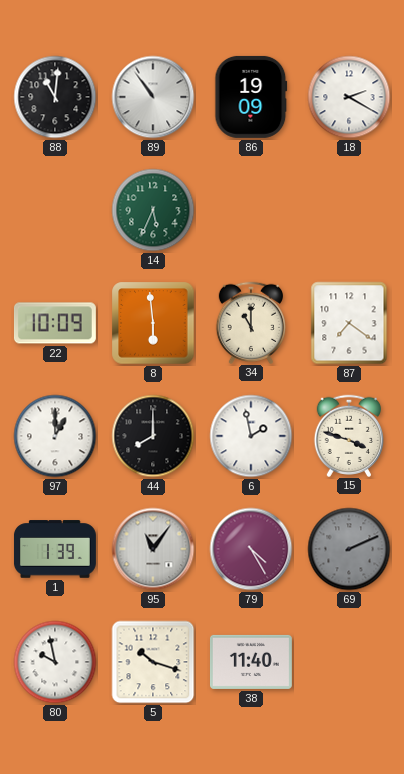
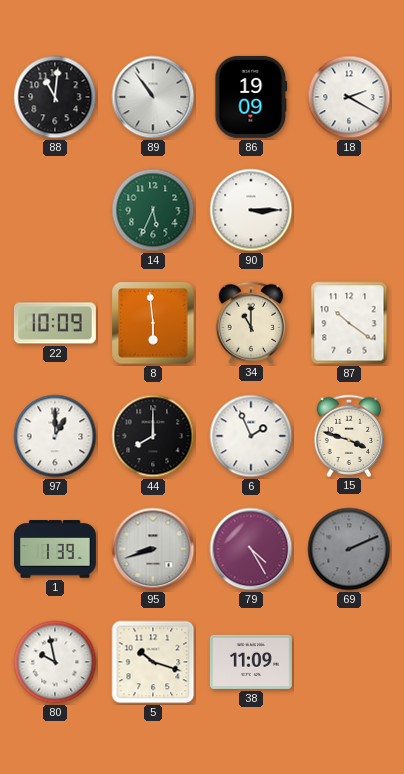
90: none -> 3:15
87: 7:21 -> 10:21
6: 1:58 -> 1:56
95: 11:06 -> 8:42
38: 11:40 -> 11:09
